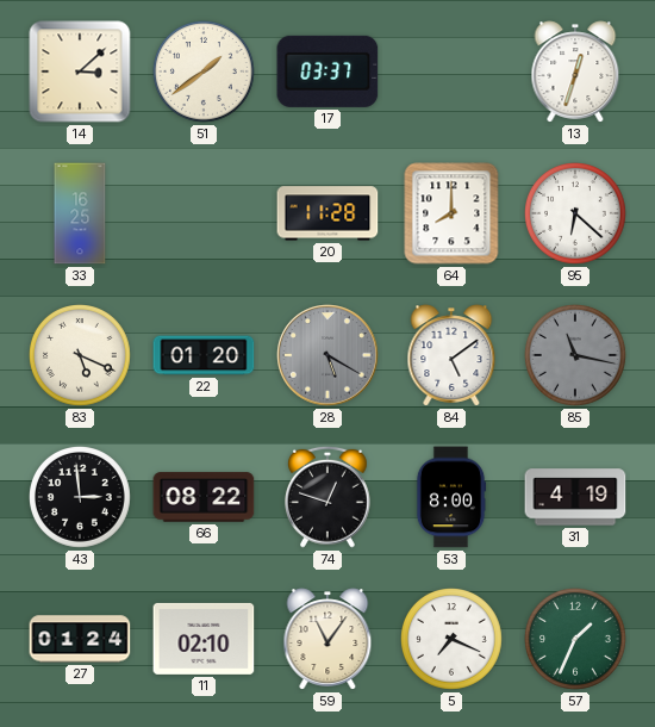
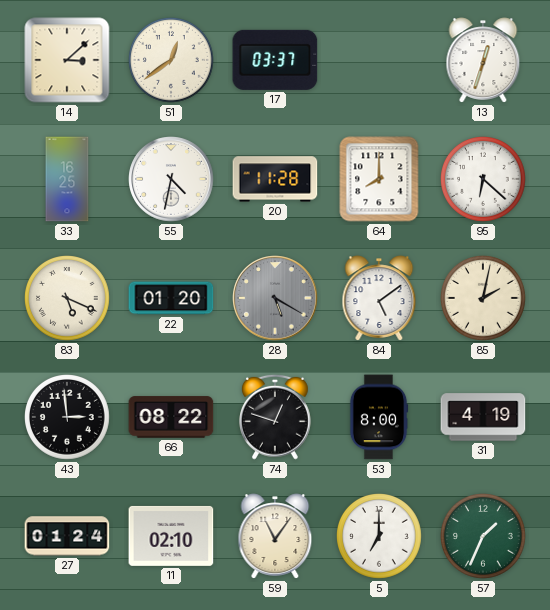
51: 1:39 -> 12:39
55: none -> 4:32
85: 11:17 -> 2:02
85 dial: grey -> cream
5: 7:19 -> 7:00
